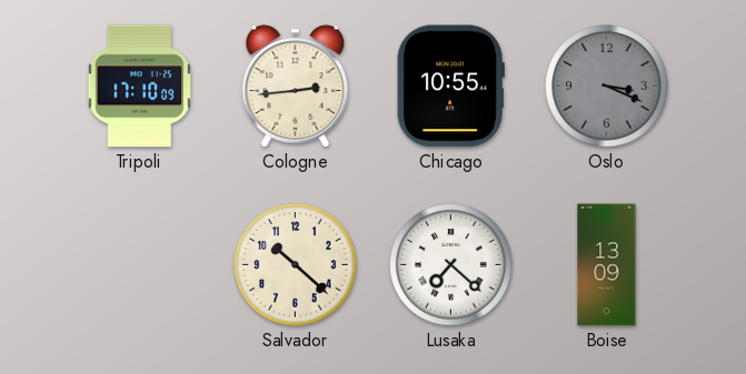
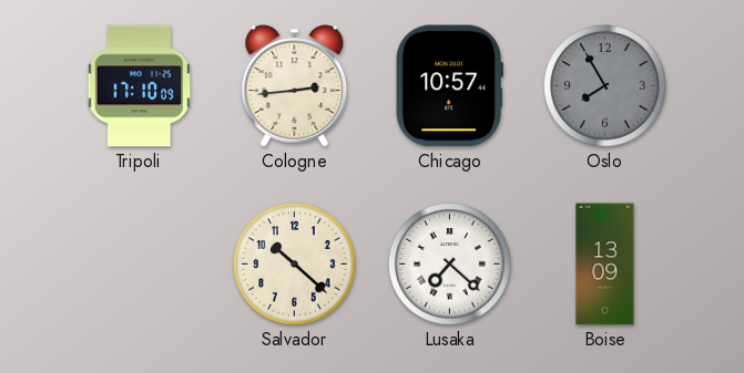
Chicago: 10:55 -> 10:57
Oslo: 3:19 -> 7:55
